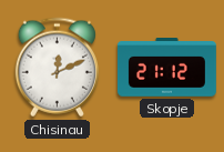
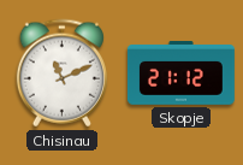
Chisinau: 12:11 -> 11:11
